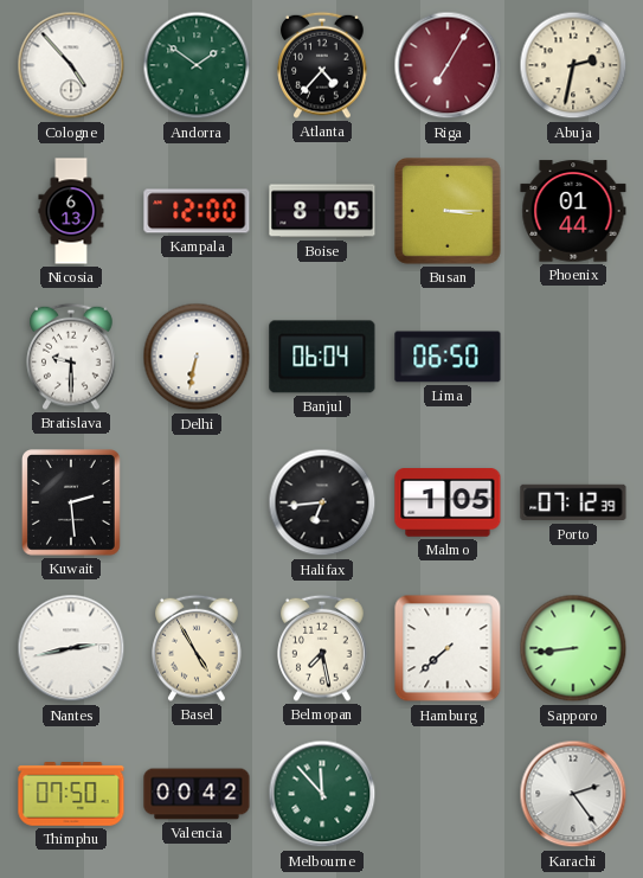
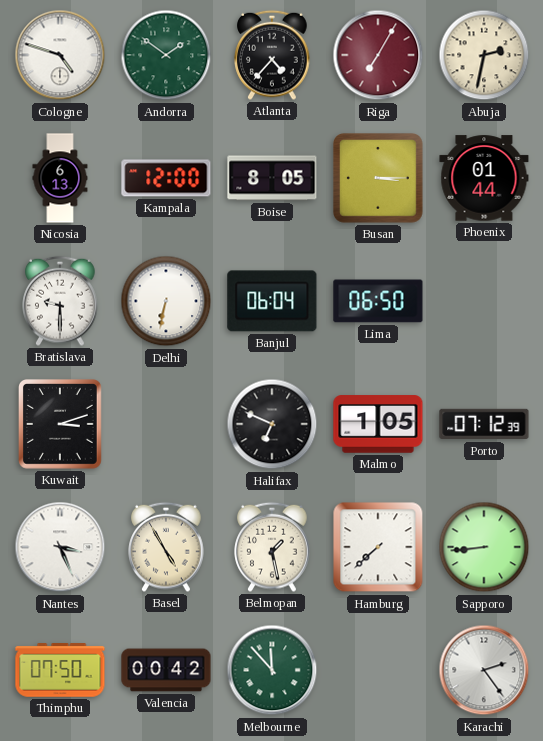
Cologne: 4:53 -> 4:48
Kuwait: 2:29 -> 3:12
Halifax: 6:44 -> 6:49
Nantes: 2:43 -> 3:26
Belmopan: 7:28 -> 1:28
